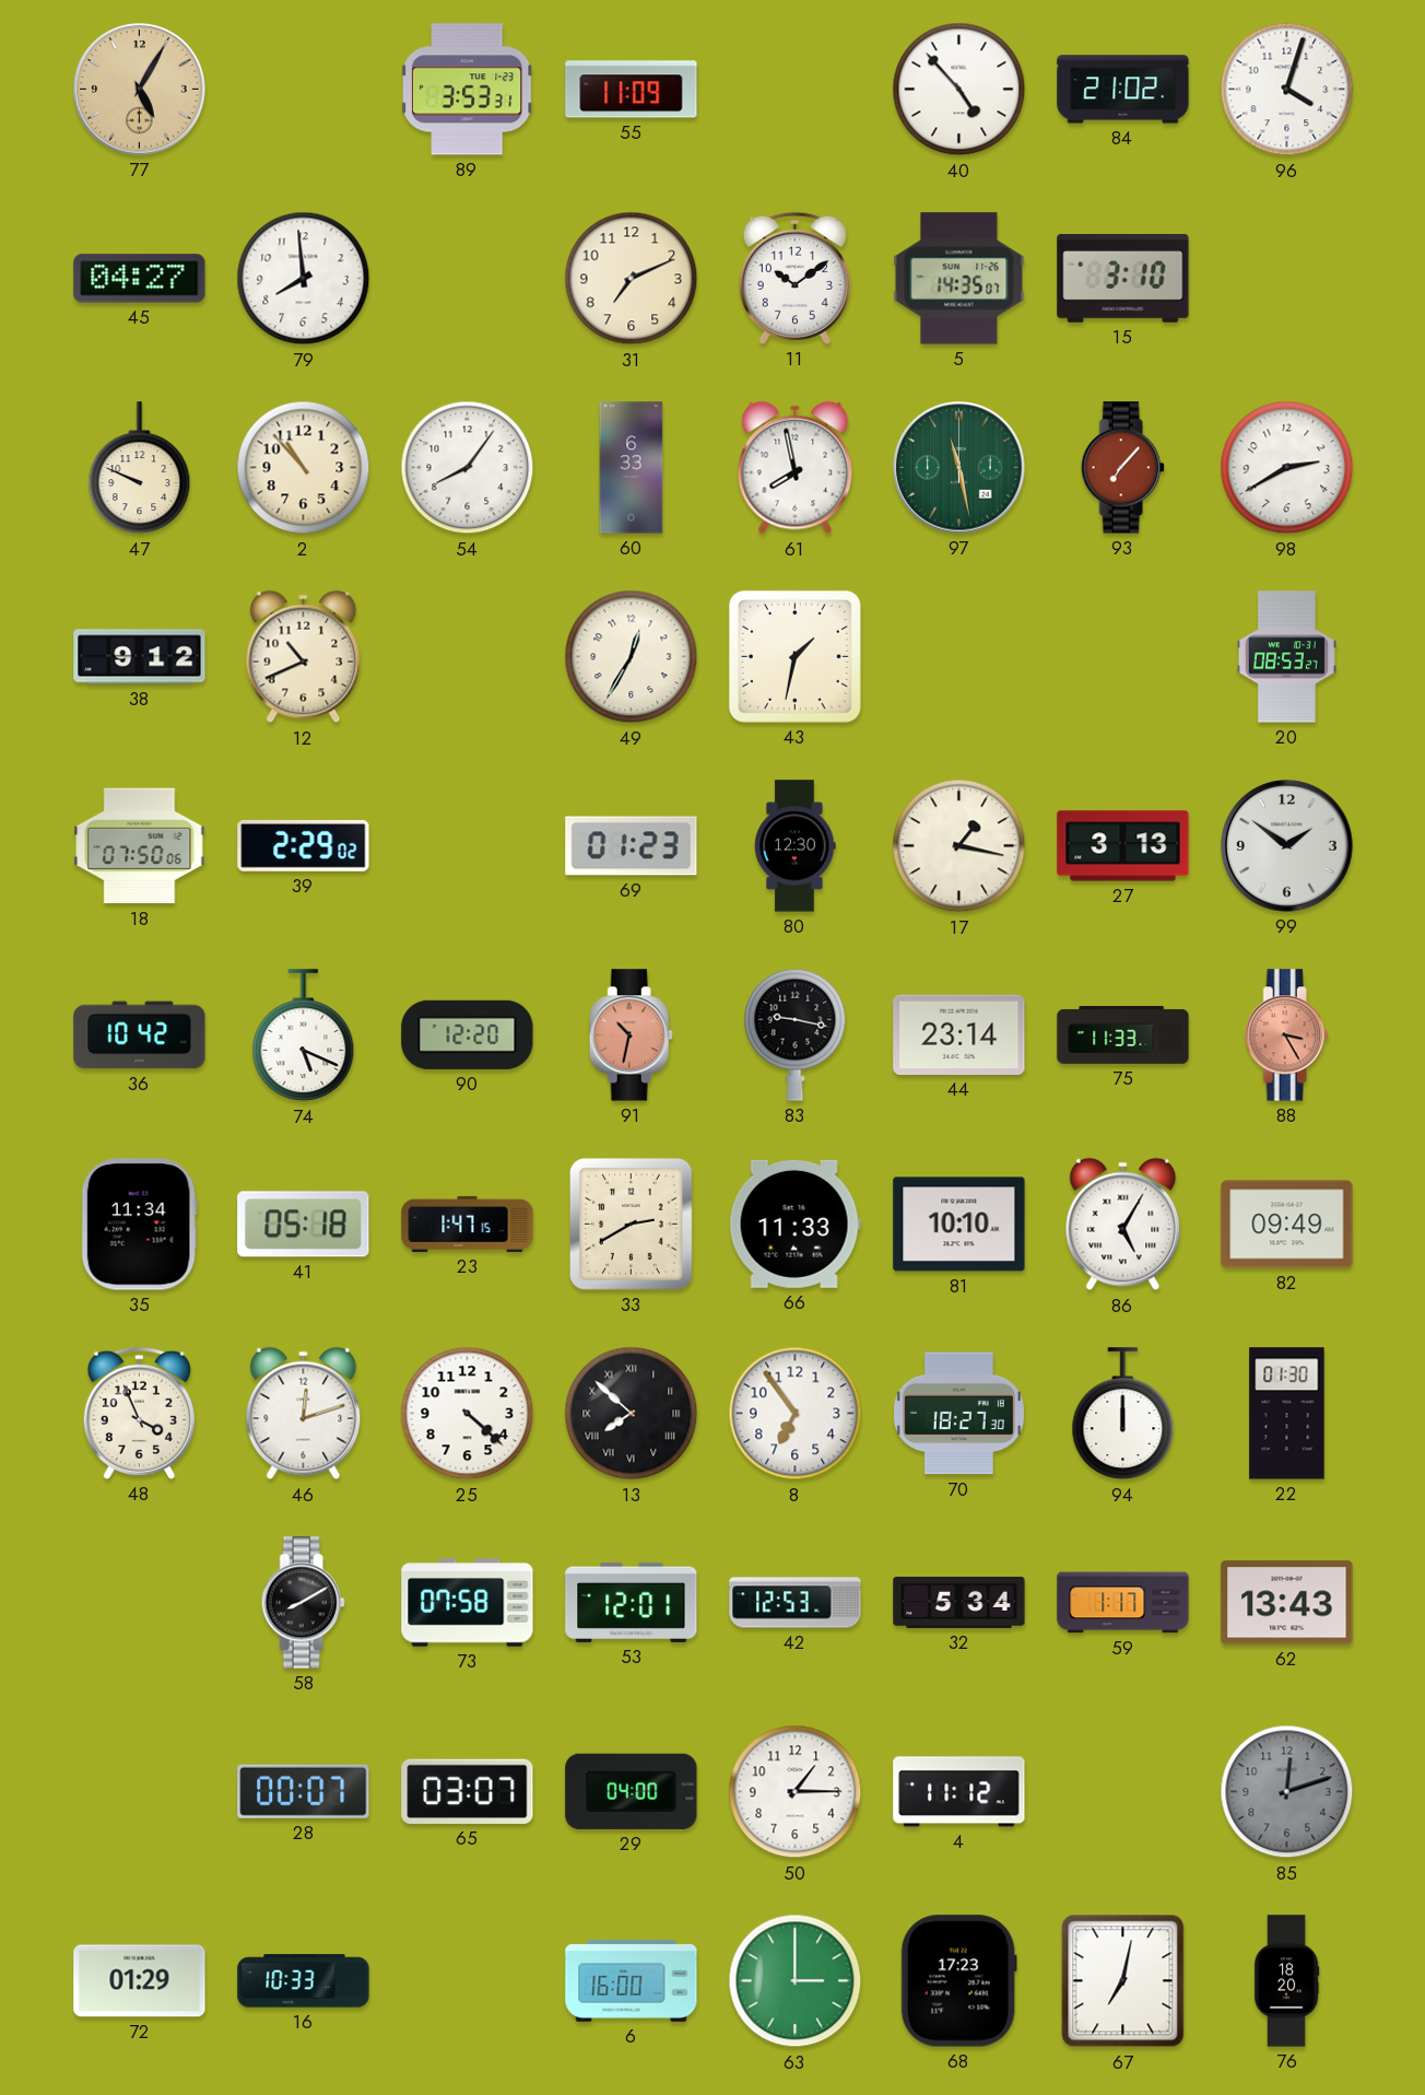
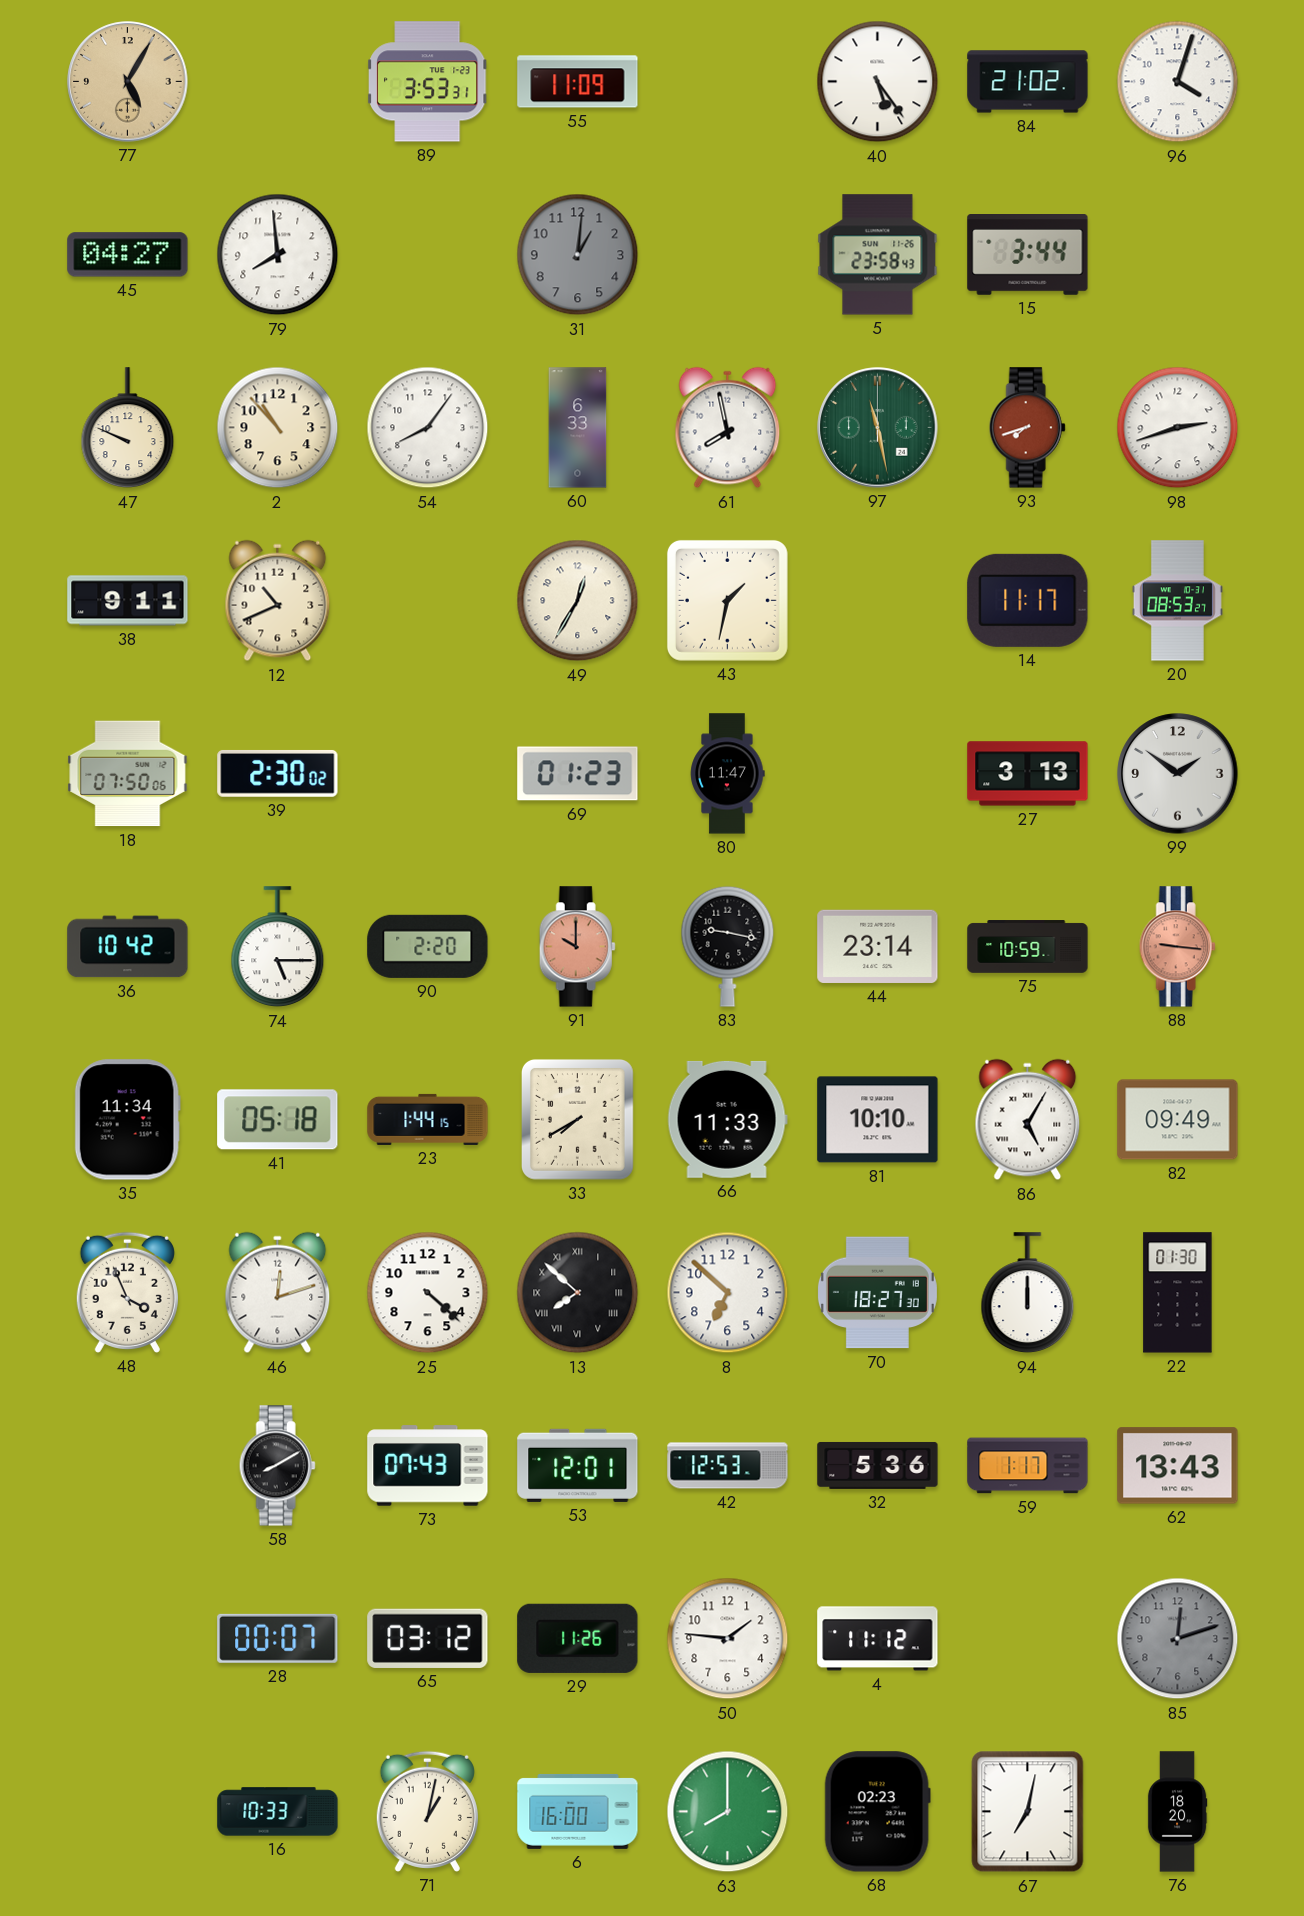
40: 4:53 -> 5:24
31: 7:11 -> 1:01
31 dial: cream -> grey
11: 10:09 -> none
5: 14:35 -> 23:58
15: 3:10 -> 3:44
93: 7:07 -> 7:42
98: 2:40 -> 2:42
38: 9:12 -> 9:11
14: none -> 11:17
39: 2:29 -> 2:30
80: 12:30 -> 11:47
17: 1:17 -> none
74: 5:19 -> 5:15
90: 12:20 -> 2:20
91: 10:32 -> 10:00
75: 11:33 -> 10:59
88: 3:25 -> 9:16
23: 1:47 -> 1:44
33: 2:40 -> 7:40
8: 6:54 -> 6:52
73: 07:58 -> 07:43
32: 5:34 -> 5:36
65: 03:07 -> 03:12
29: 04:00 -> 11:26
50: 1:15 -> 1:46
72: 01:29 -> none
71: none -> 1:02
63: 3:00 -> 8:00
68: 17:23 -> 02:23
